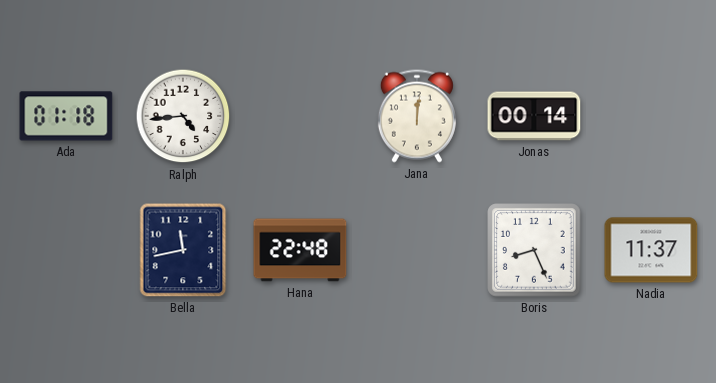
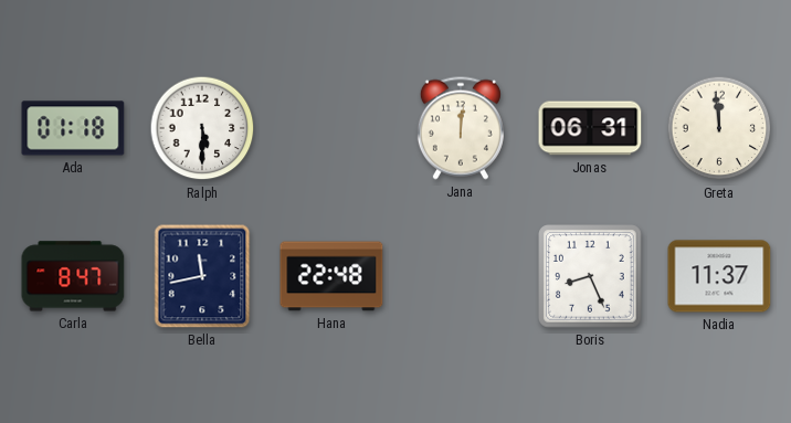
Ralph: 4:44 -> 5:30
Jonas: 00:14 -> 06:31
Greta: none -> 11:59
Carla: none -> 8:47
